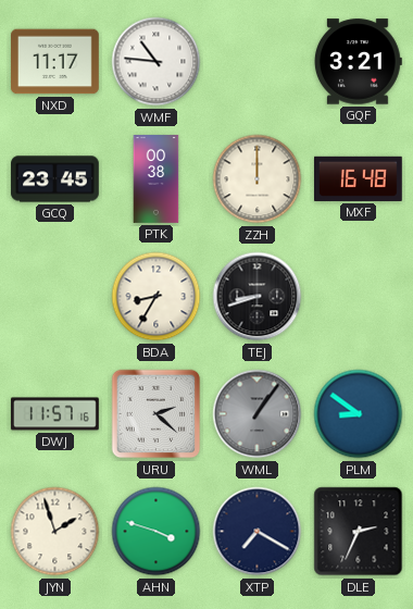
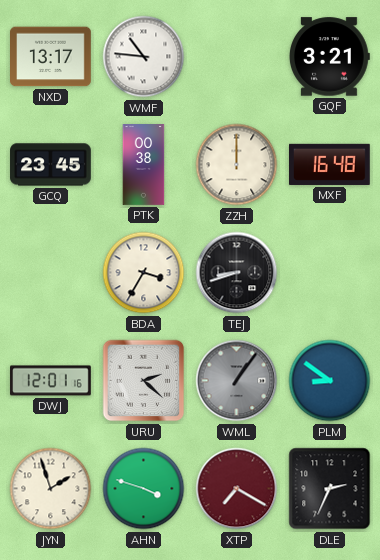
NXD: 11:17 -> 13:17
BDA: 8:35 -> 3:35
DWJ: 11:57 -> 12:01
XTP dial: navy -> burgundy
